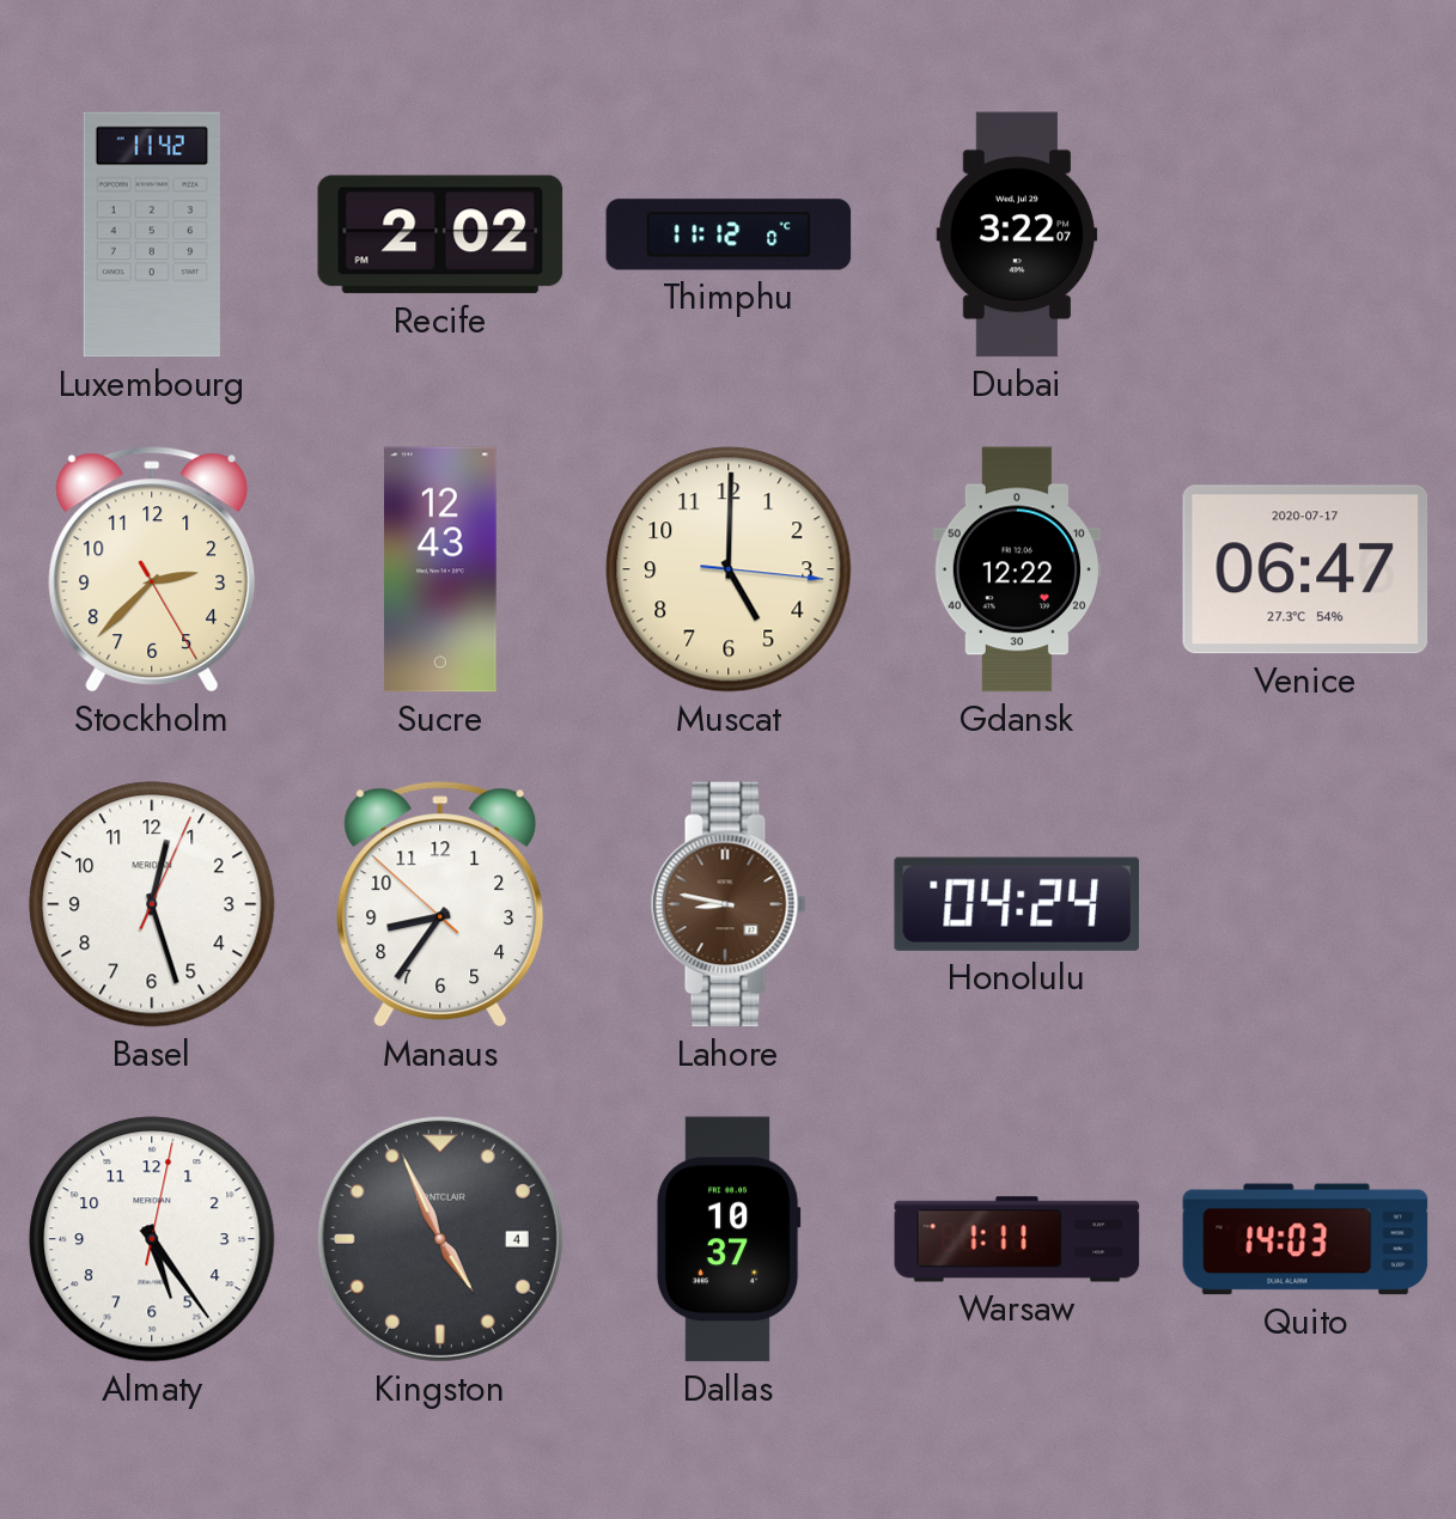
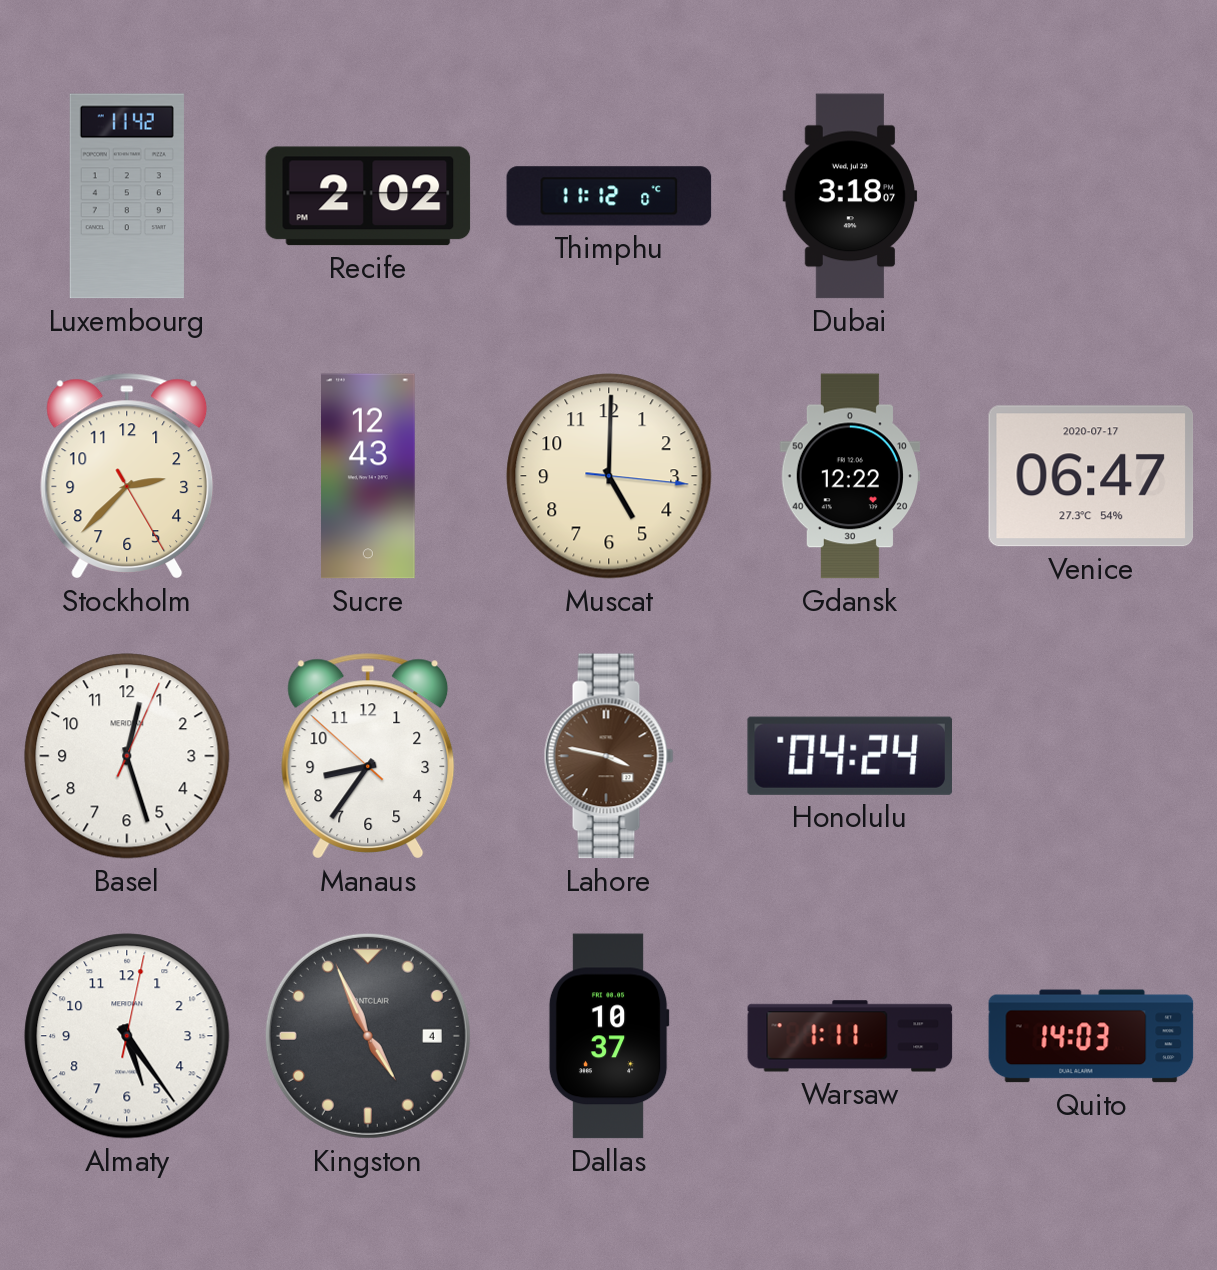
Dubai: 3:22 -> 3:18
Lahore: 8:47 -> 3:47
